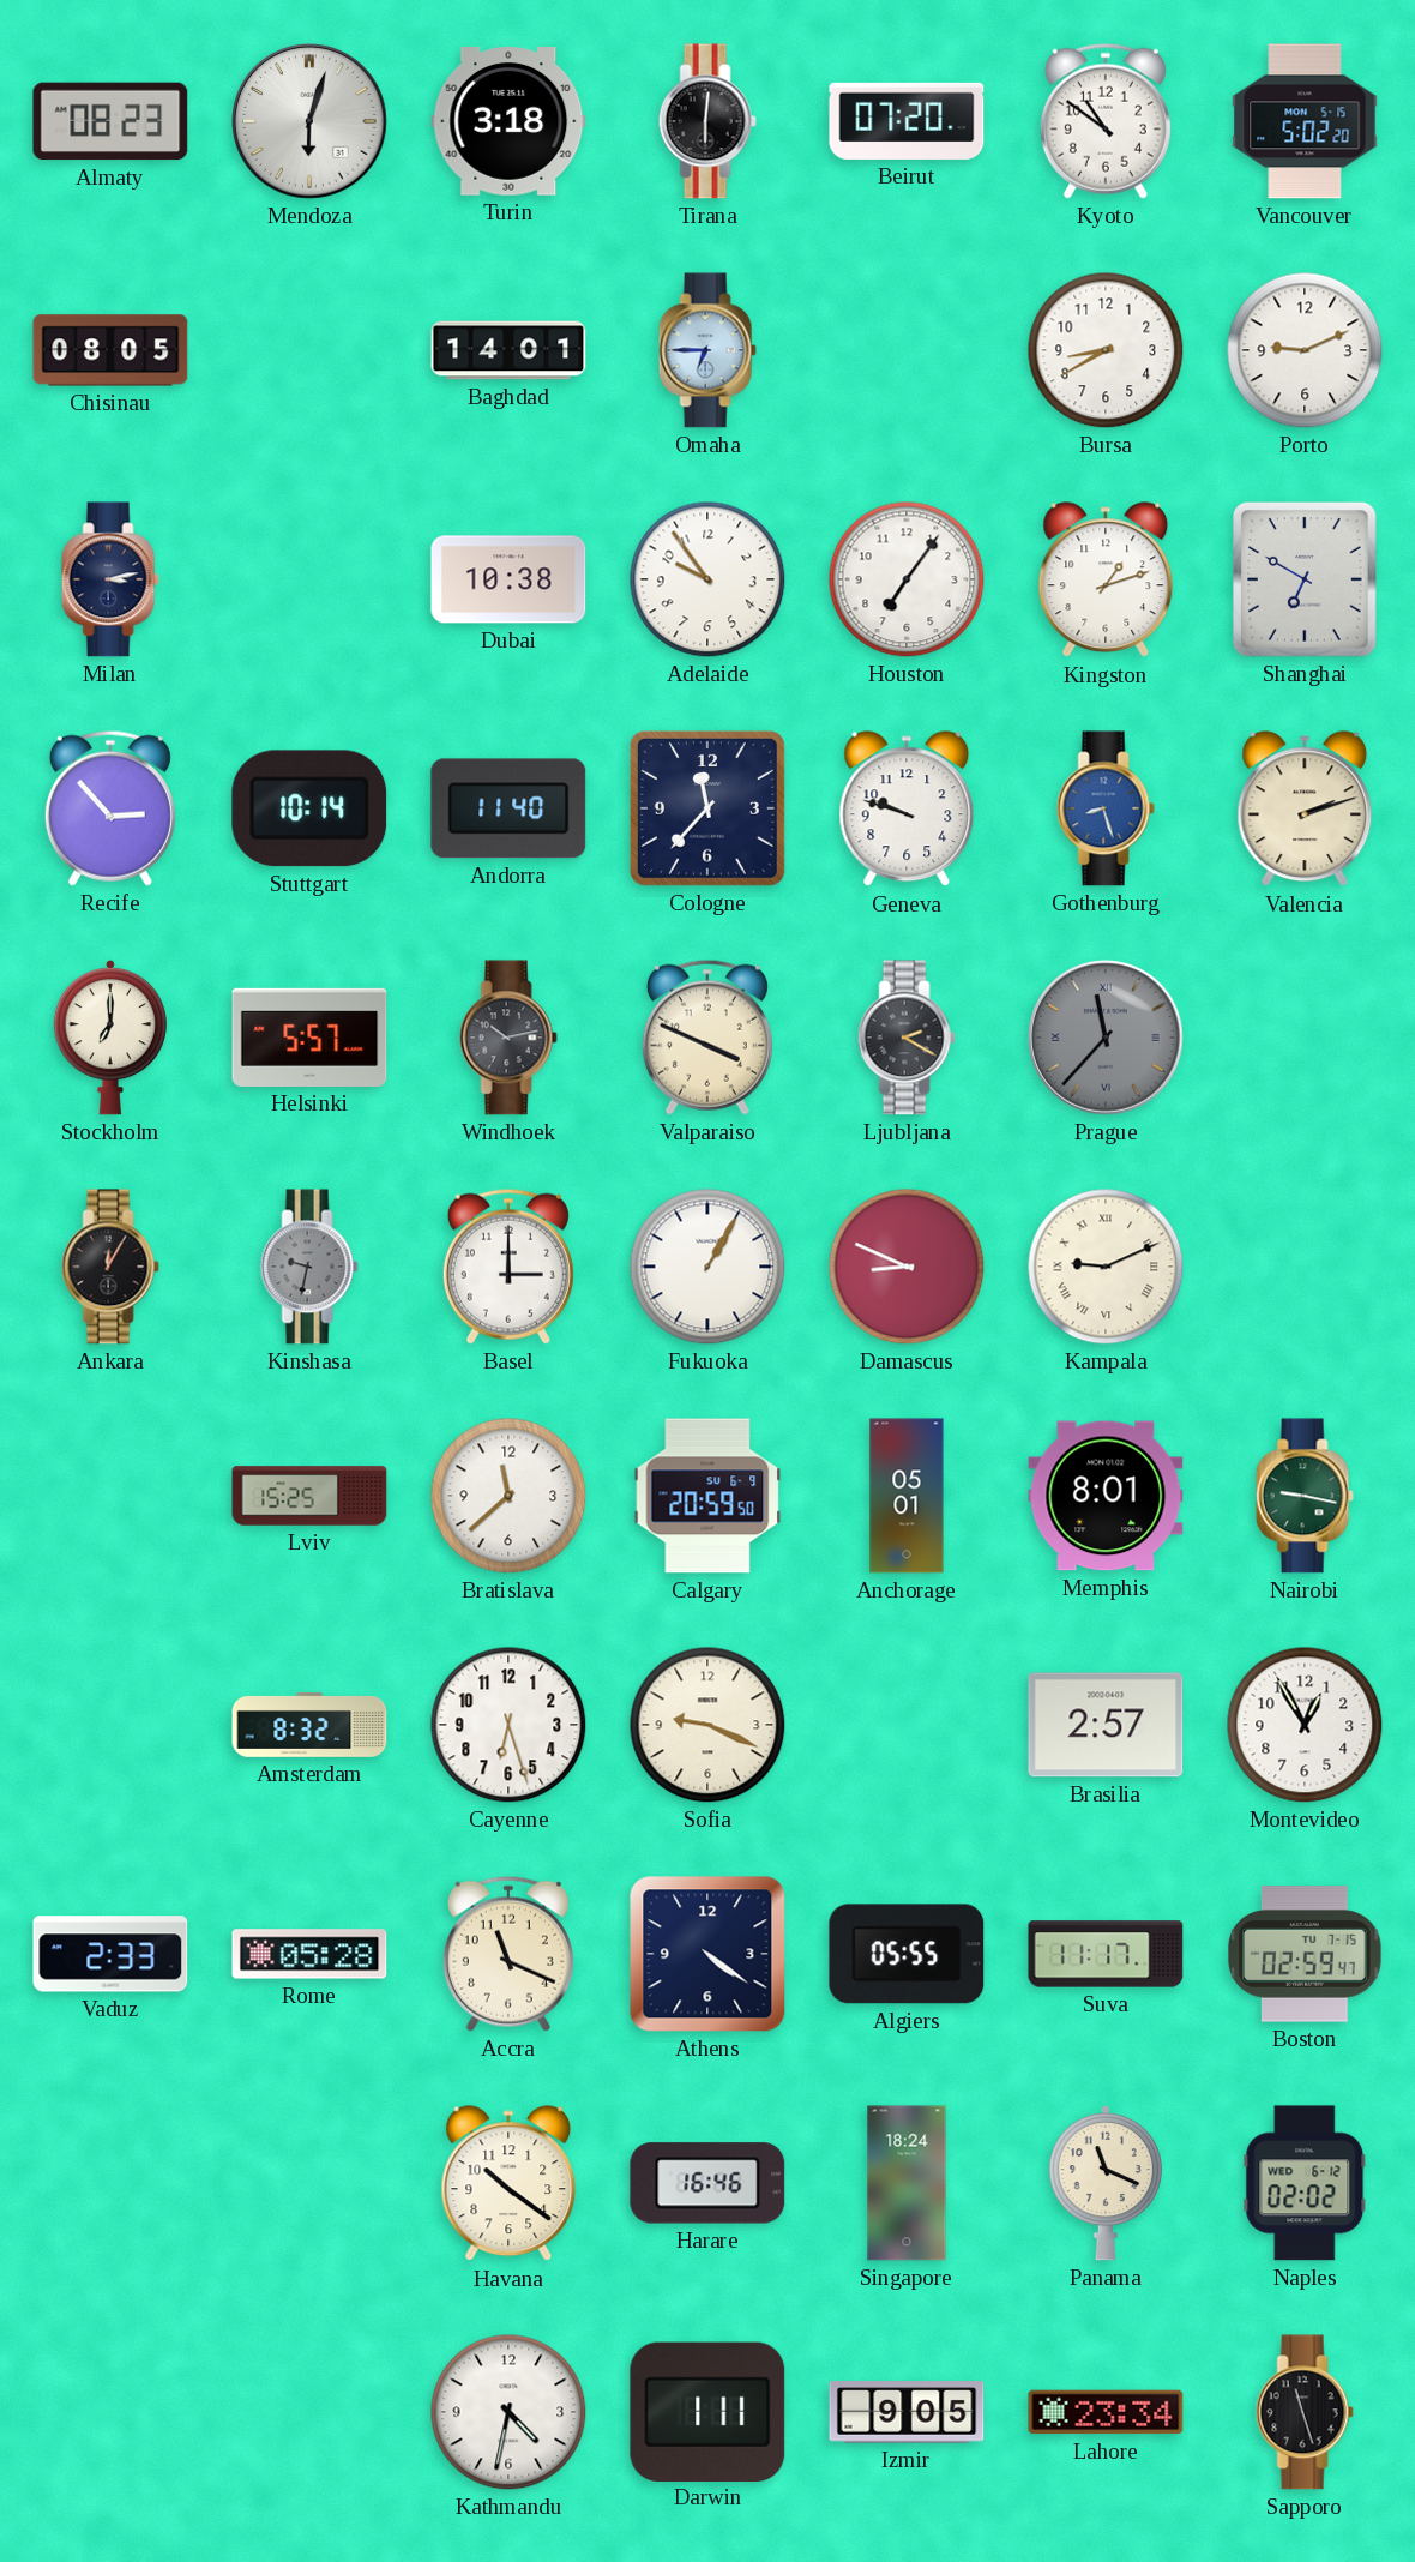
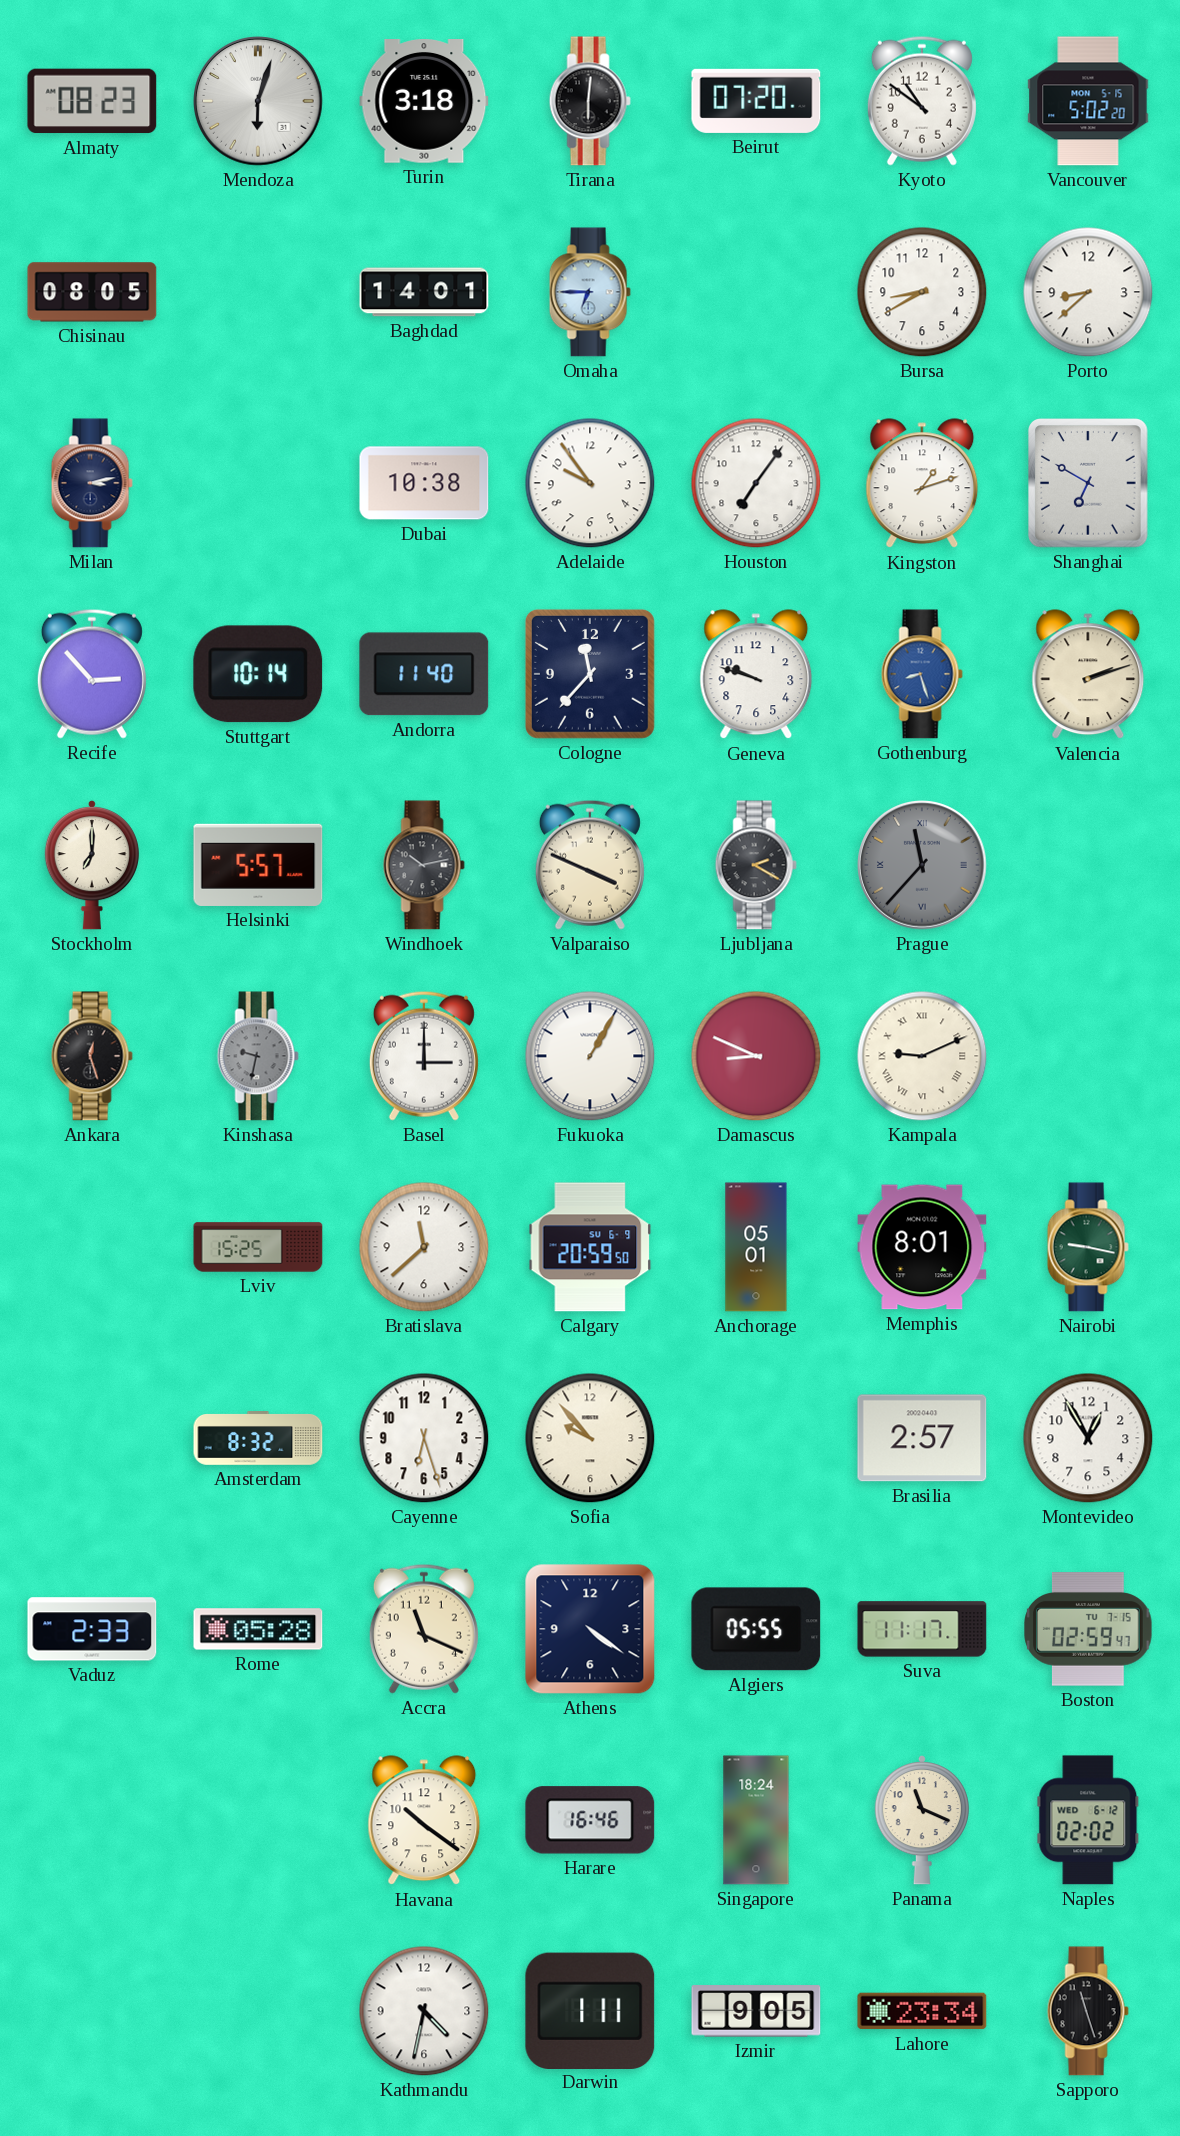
Porto: 9:11 -> 8:38
Ankara: 12:05 -> 12:27
Sofia: 9:19 -> 9:53
